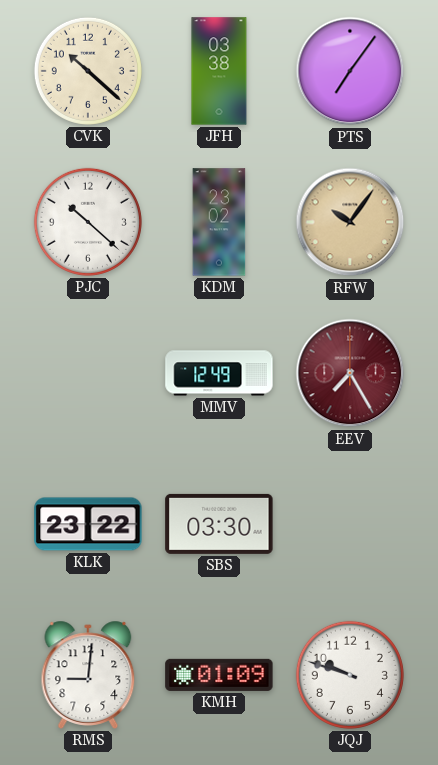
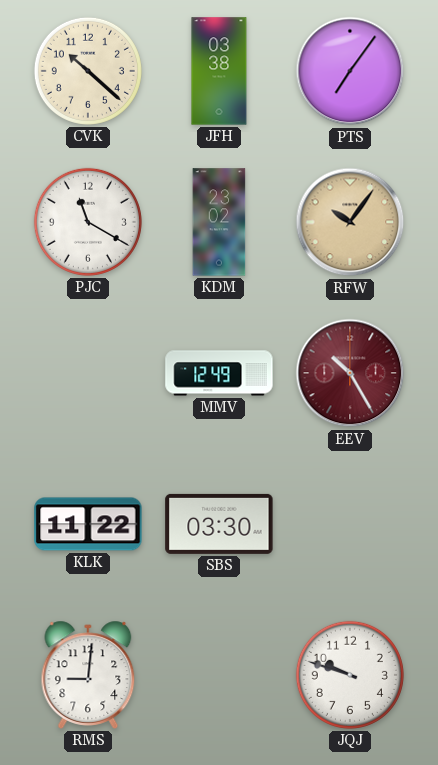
PJC: 10:22 -> 11:20
EEV: 7:25 -> 10:25
KLK: 23:22 -> 11:22
KMH: 01:09 -> none
